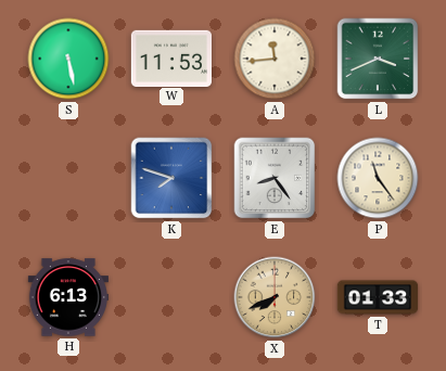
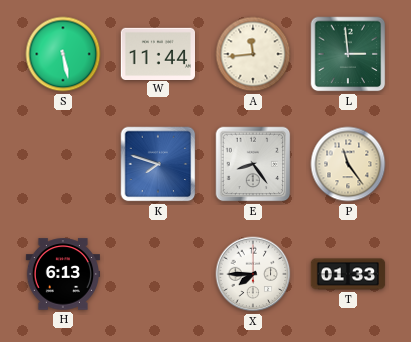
W: 11:53 -> 11:44
L: 3:41 -> 2:59
X: 7:41 -> 7:45
X dial: champagne -> white
